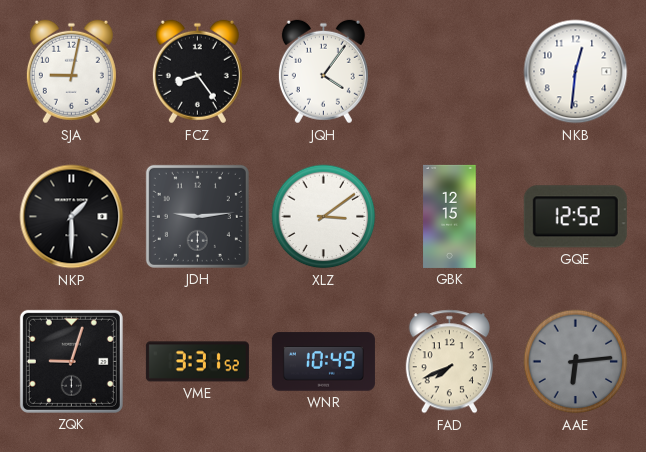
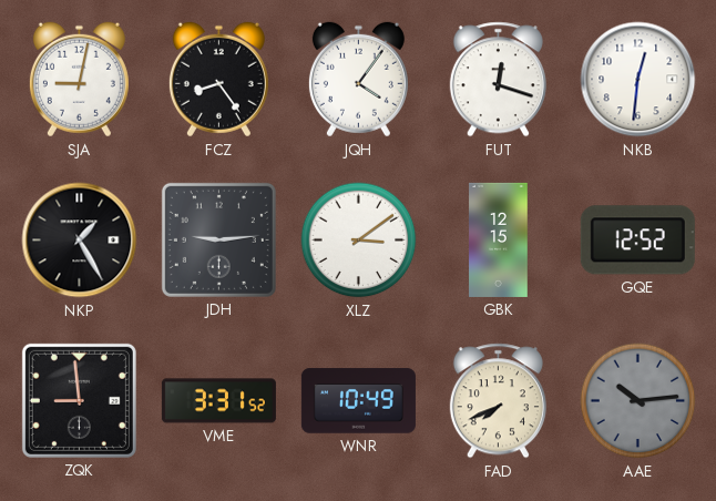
FUT: none -> 12:18
NKP: 1:30 -> 1:25
ZQK: 9:03 -> 8:59
AAE: 6:14 -> 10:14
